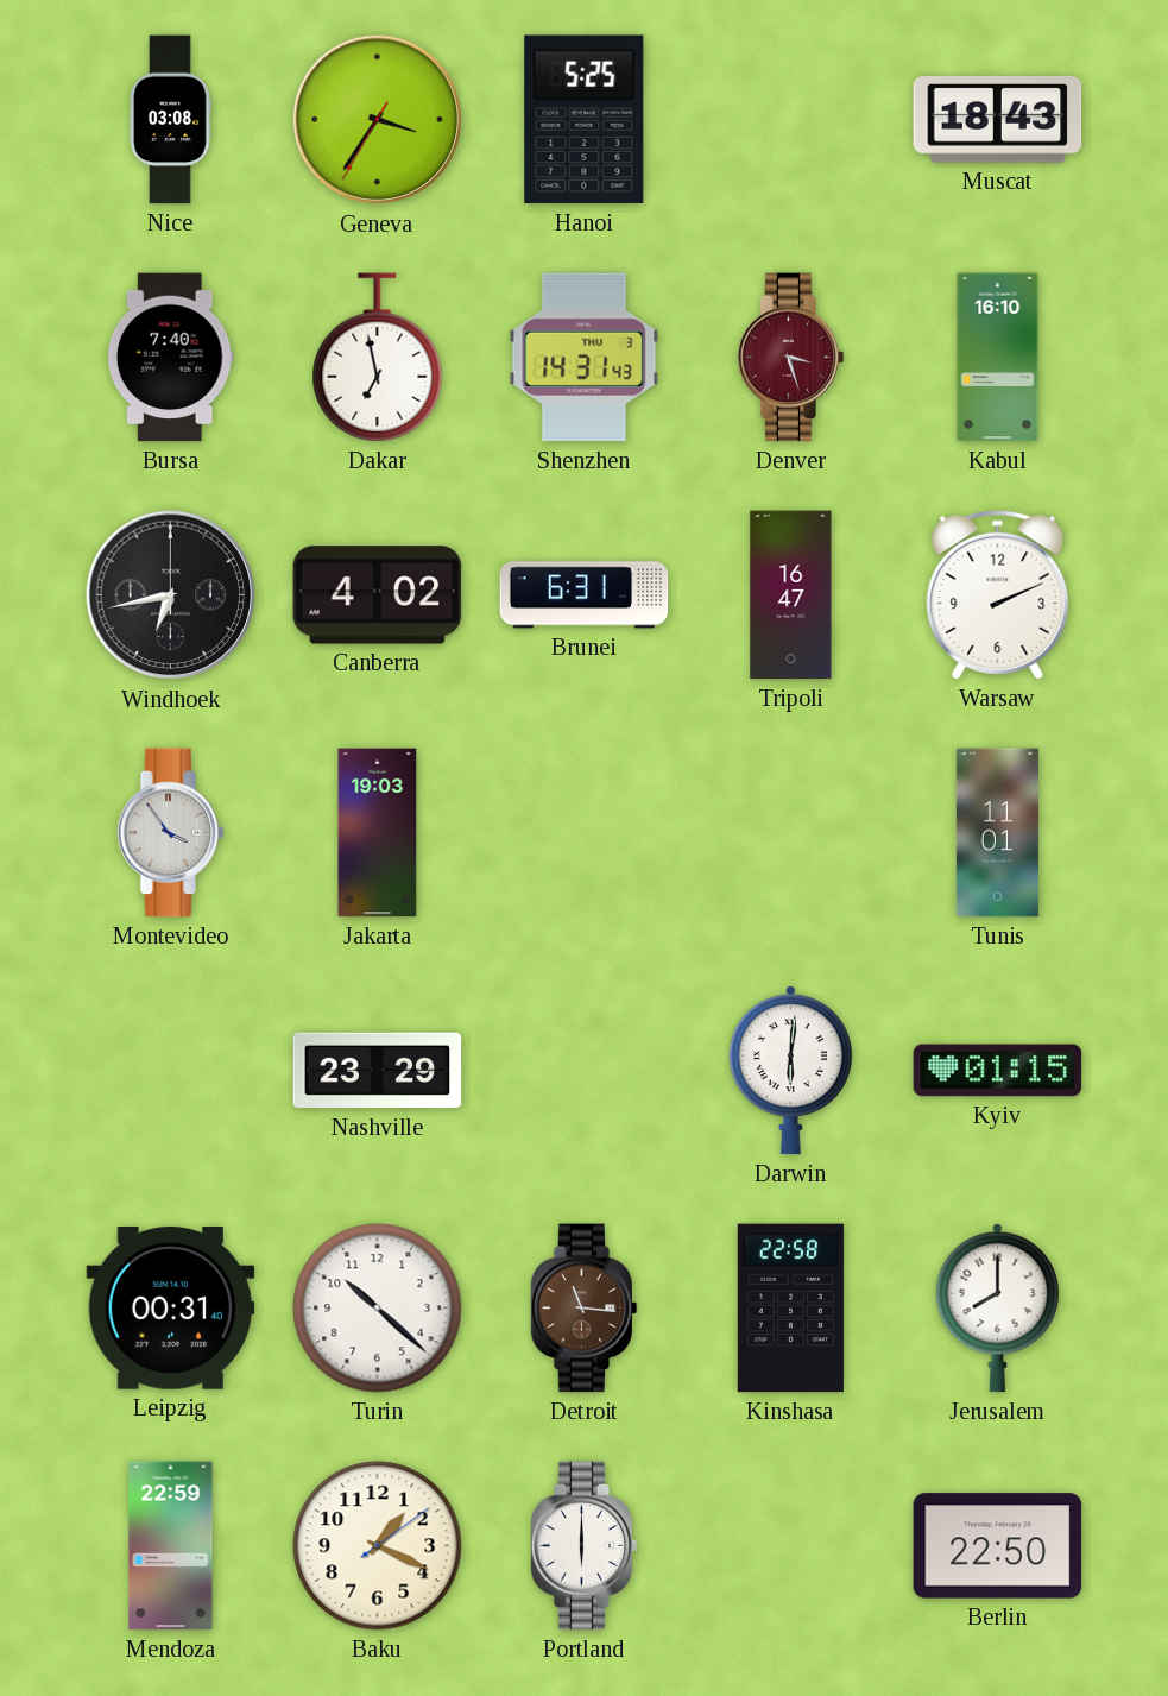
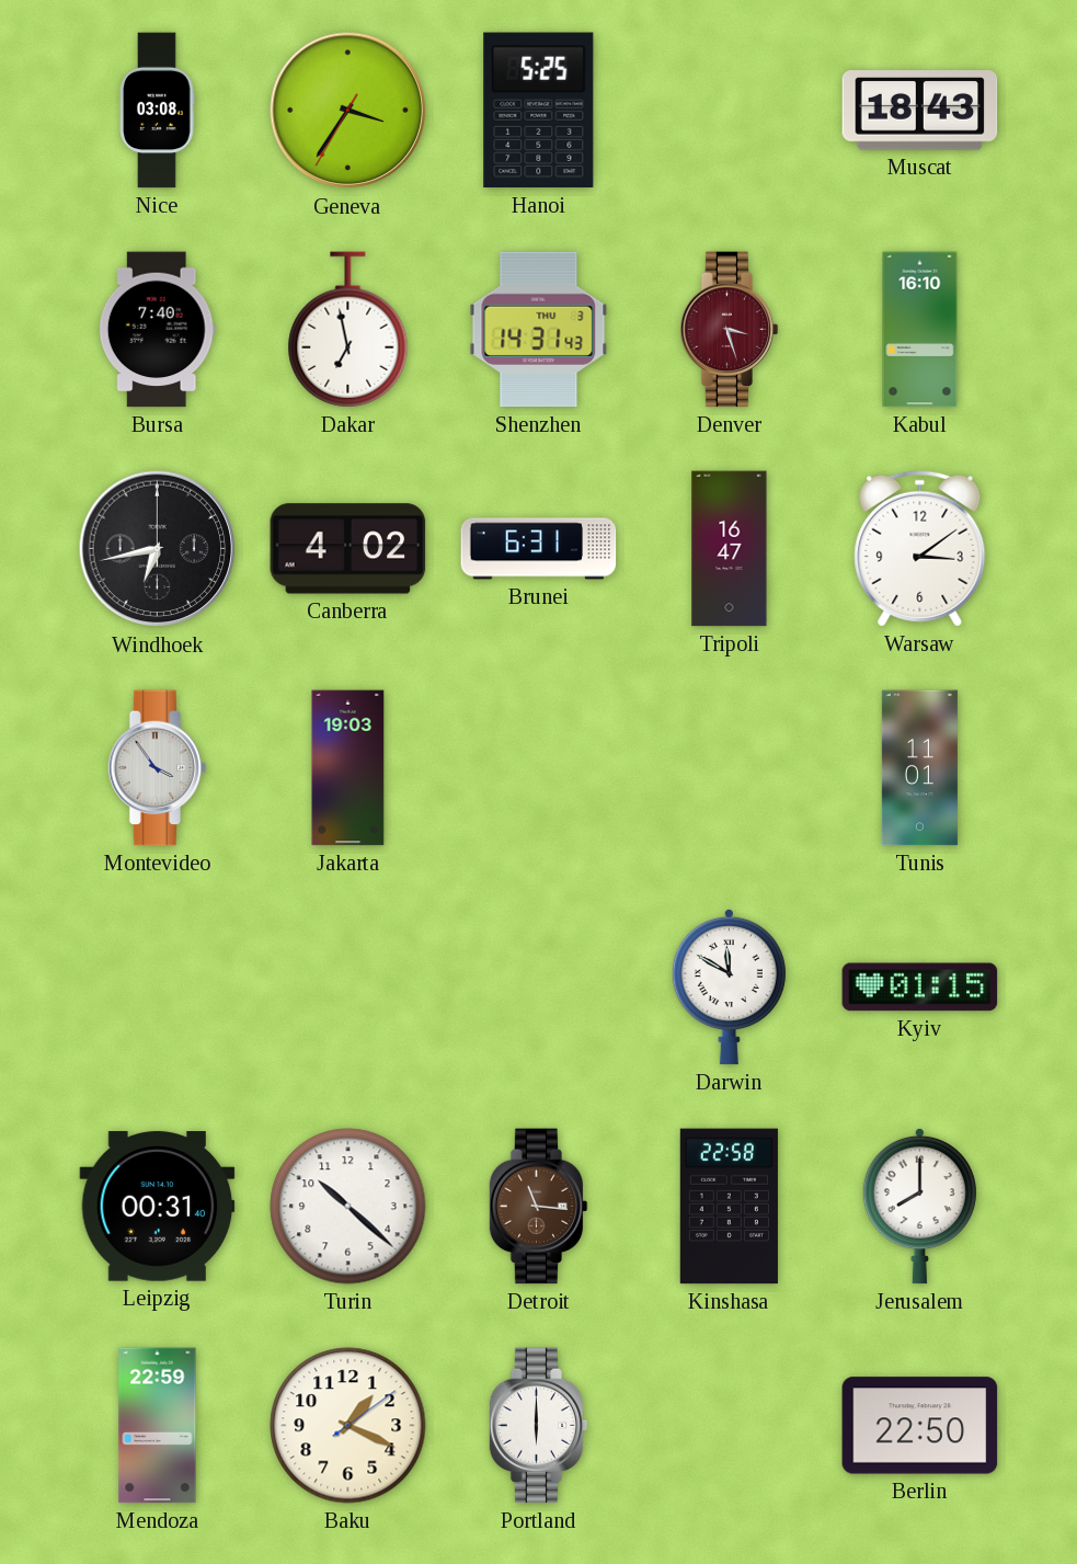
Warsaw: 2:11 -> 3:09
Nashville: 23:29 -> none
Darwin: 6:01 -> 11:50
